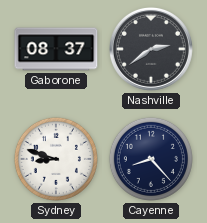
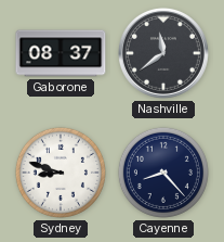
Nashville: 2:39 -> 11:39
